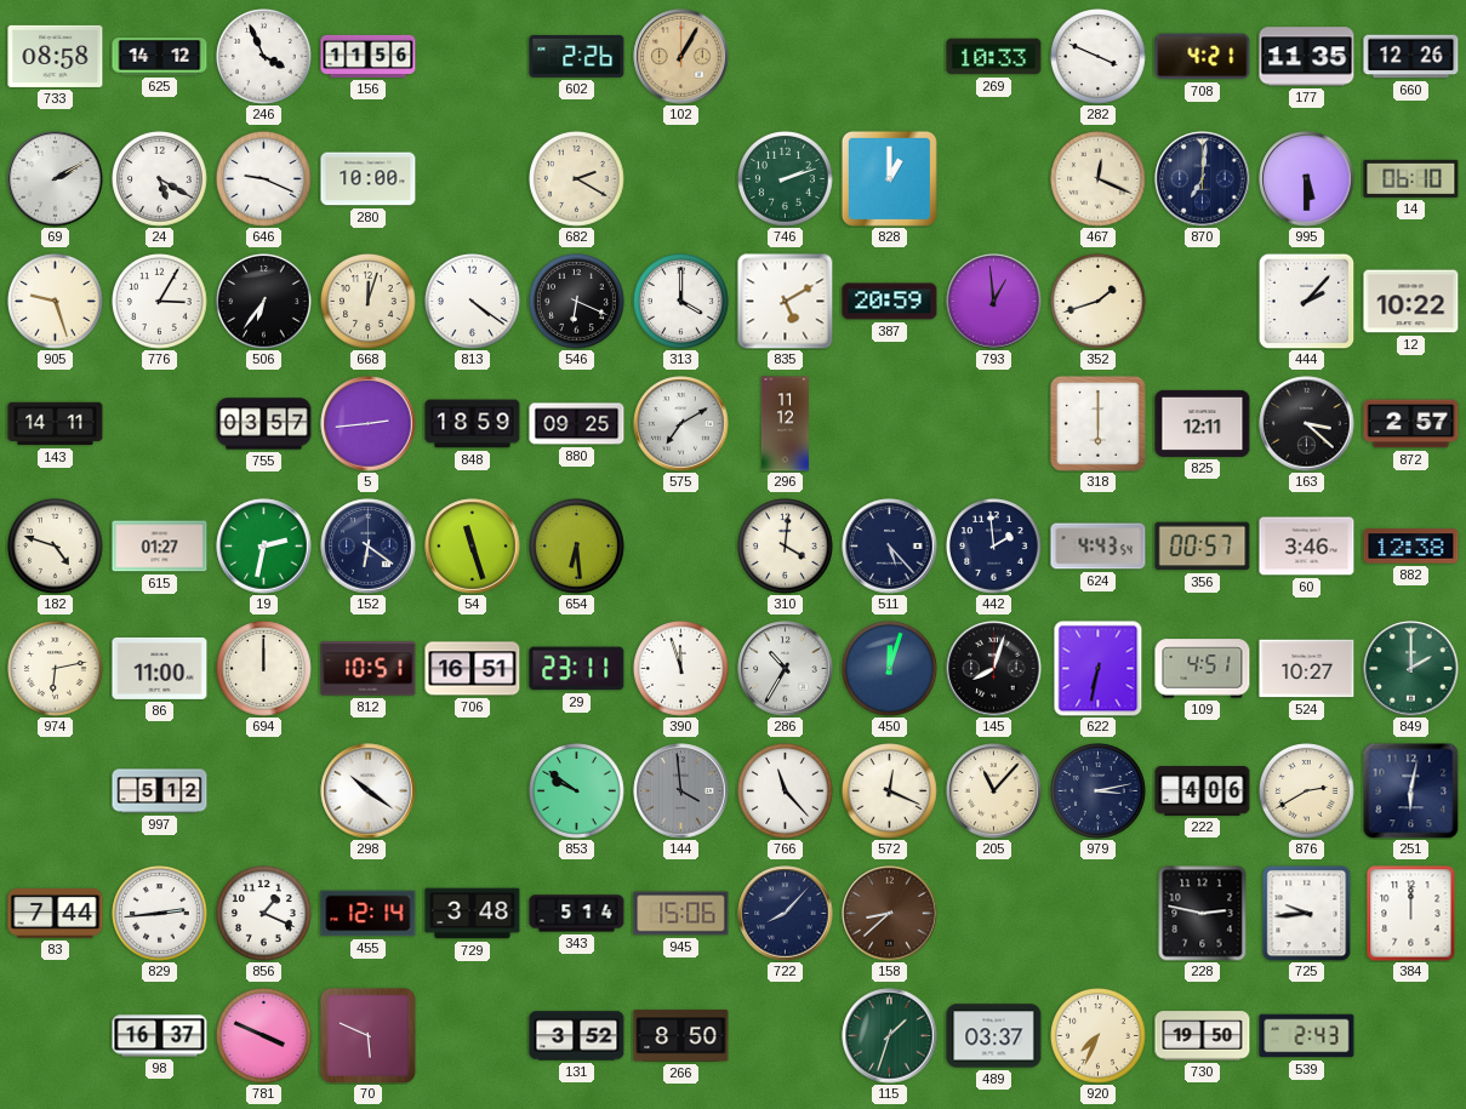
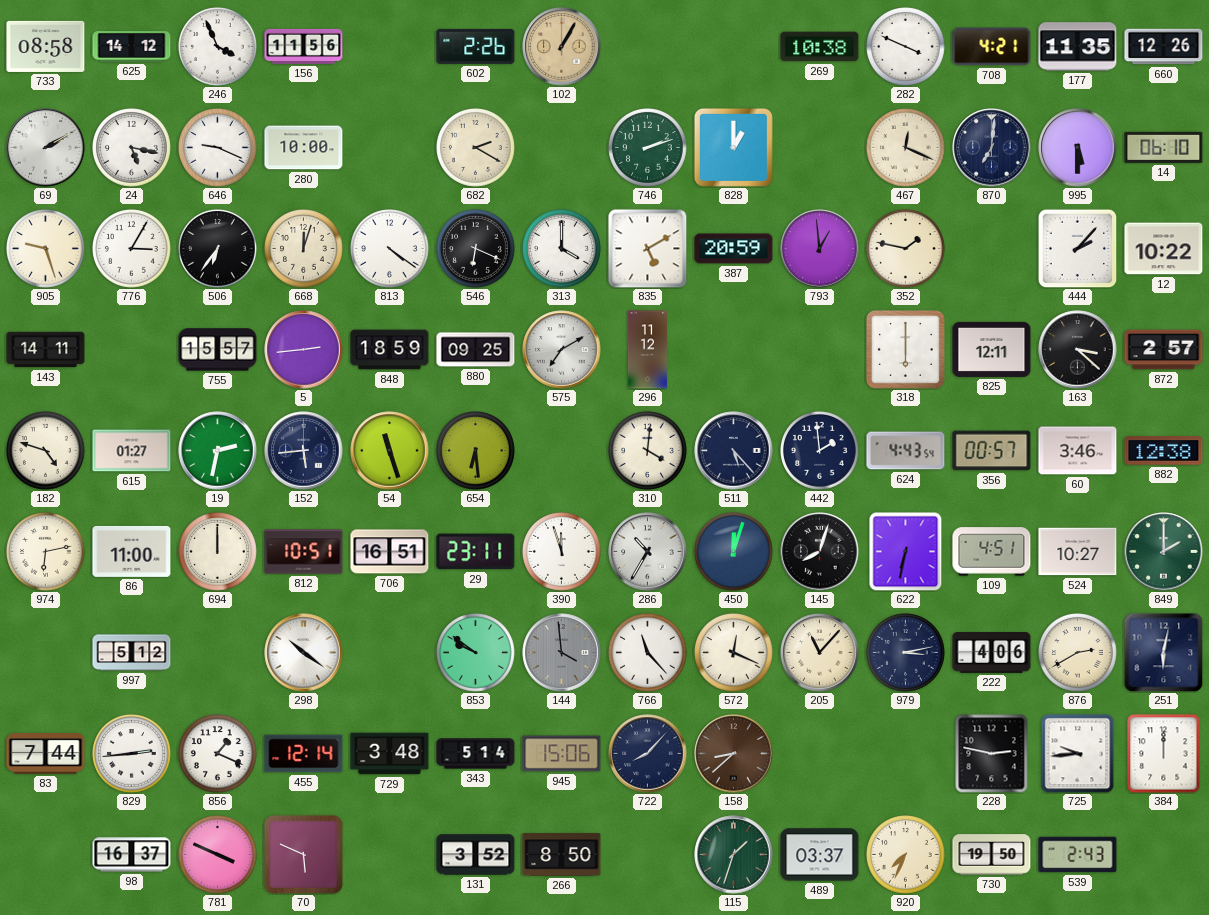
269: 10:33 -> 10:38
24: 5:20 -> 5:17
352: 1:42 -> 1:47
755: 03:57 -> 15:57
152: 6:21 -> 5:44
